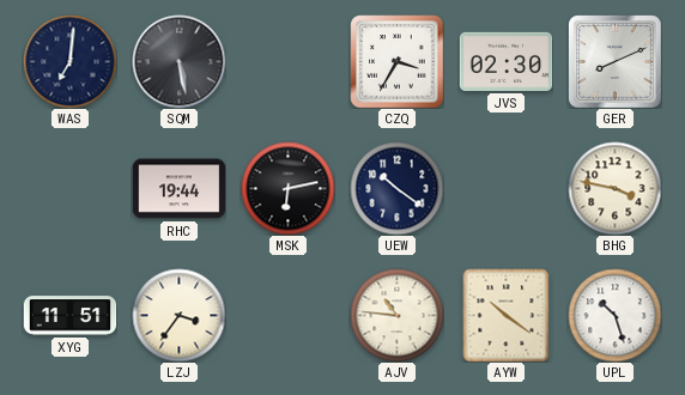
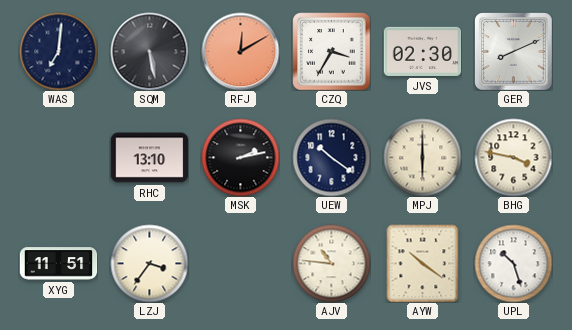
RFJ: none -> 12:10
RHC: 19:44 -> 13:10
MSK: 6:13 -> 2:13
MPJ: none -> 6:00
